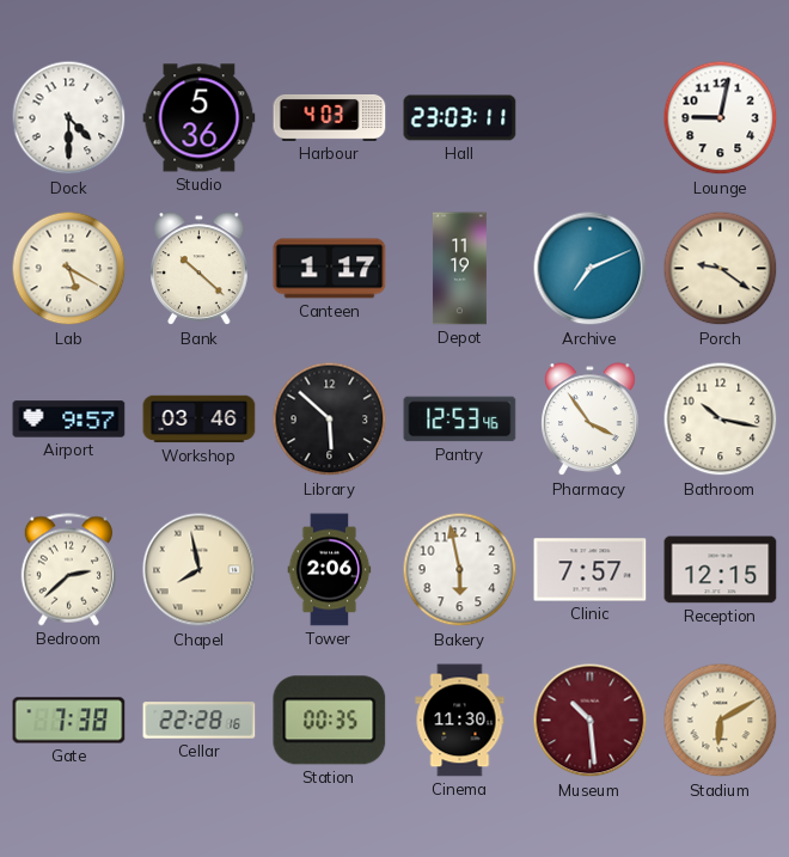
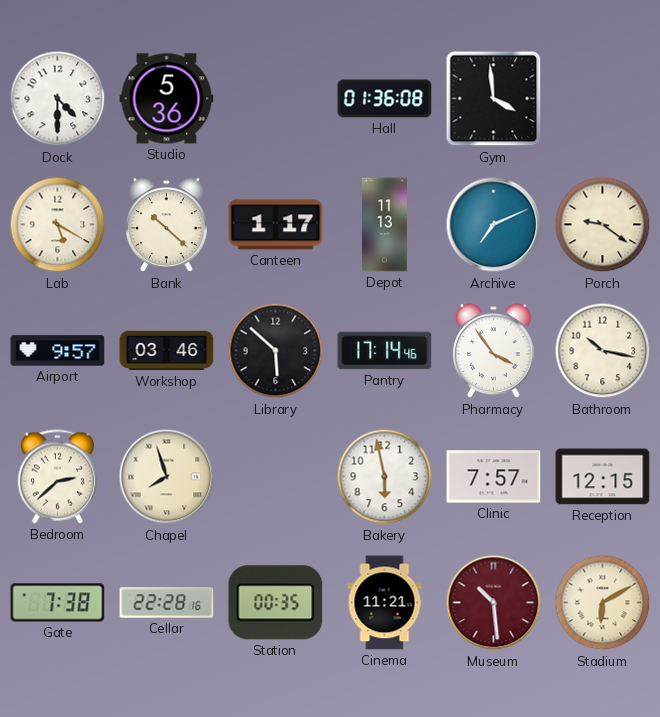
Harbour: 4:03 -> none
Hall: 23:03 -> 01:36
Gym: none -> 3:59
Lounge: 9:02 -> none
Depot: 11:19 -> 11:13
Pantry: 12:53 -> 17:14
Chapel: 7:58 -> 7:57
Tower: 2:06 -> none
Cinema: 11:30 -> 11:21
